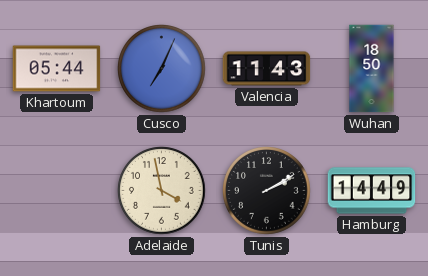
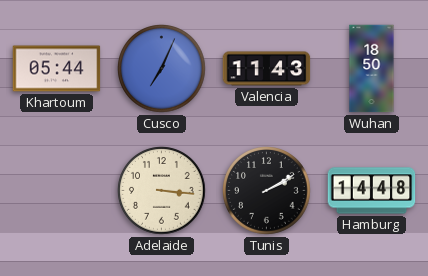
Adelaide: 3:58 -> 3:16
Hamburg: 14:49 -> 14:48
